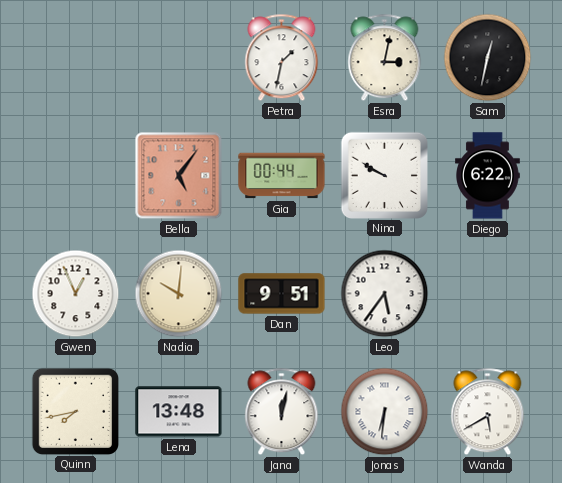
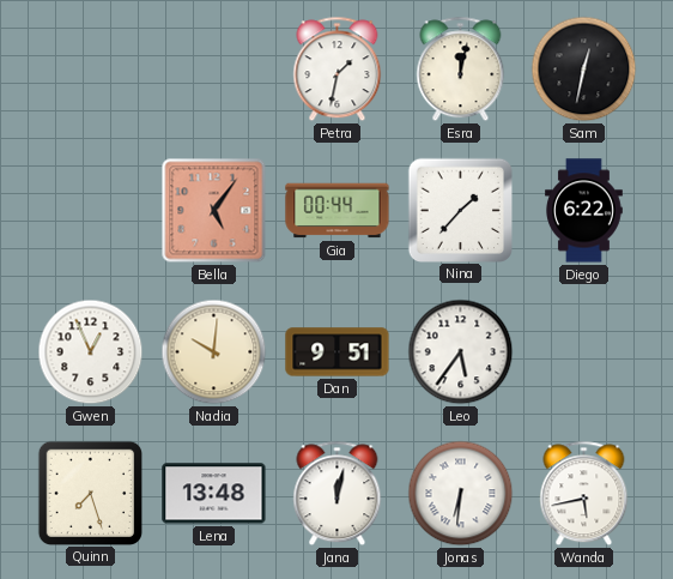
Esra: 3:02 -> 12:02
Nina: 9:50 -> 1:37
Quinn: 7:43 -> 7:27
Wanda: 5:40 -> 5:43
